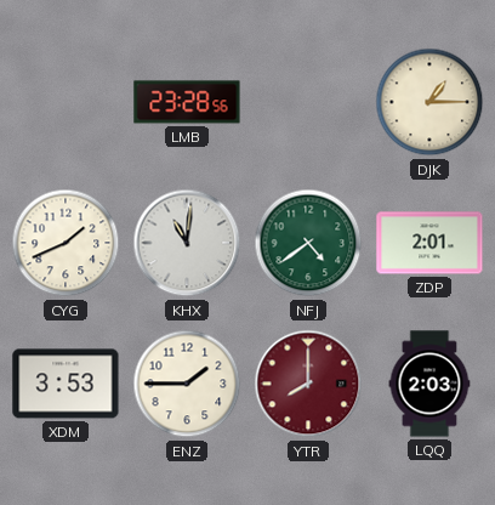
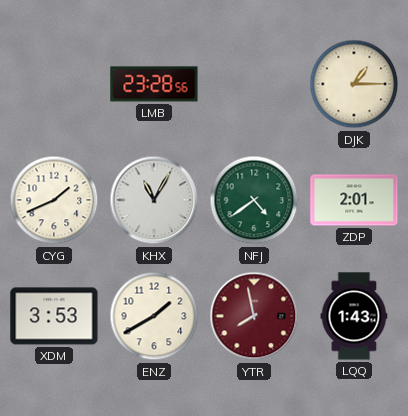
KHX: 11:01 -> 11:05
ENZ: 1:45 -> 1:40
YTR: 8:00 -> 7:58
LQQ: 2:03 -> 1:43
